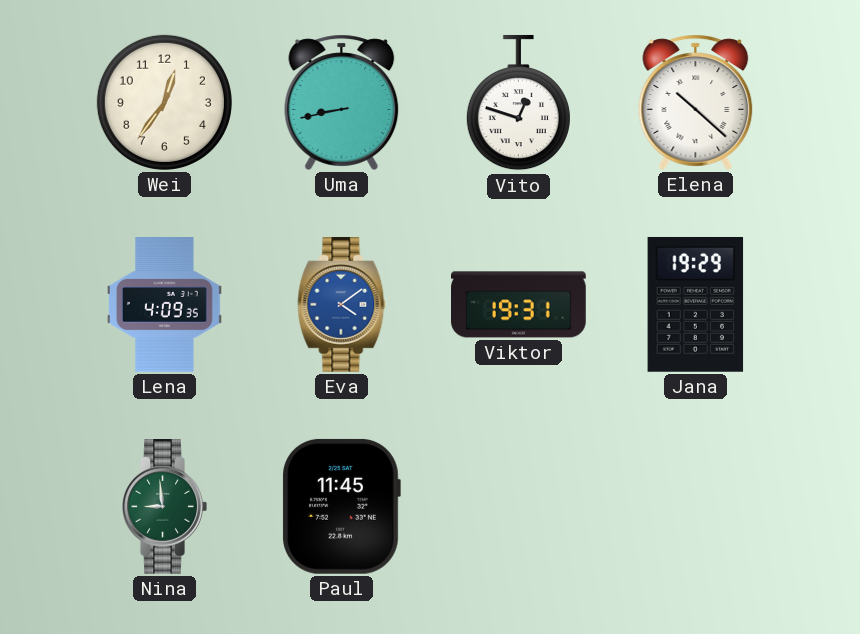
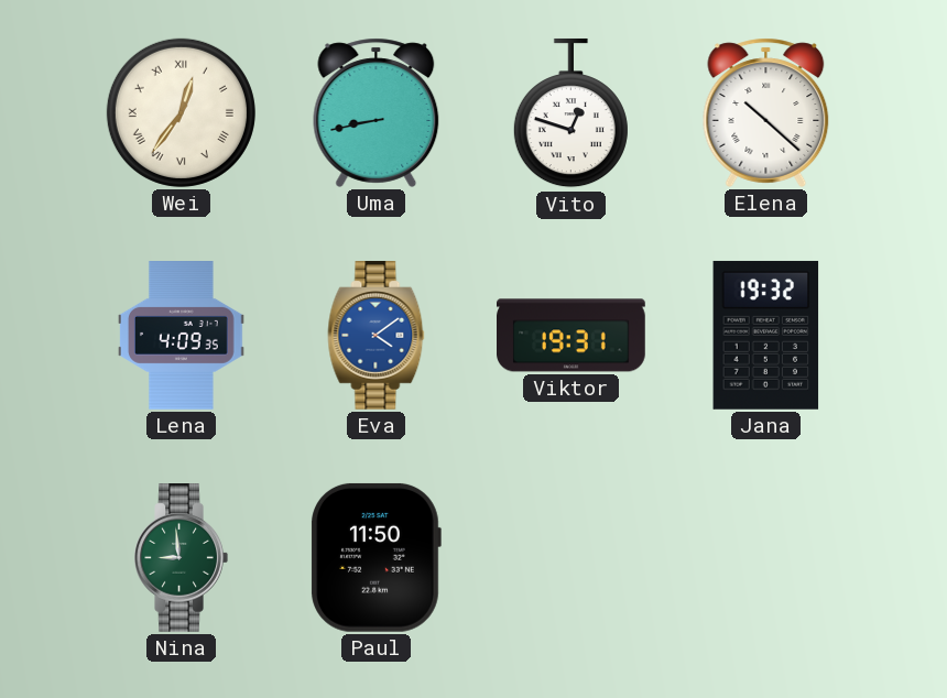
Wei numerals: Arabic -> Roman
Jana: 19:29 -> 19:32
Paul: 11:45 -> 11:50
